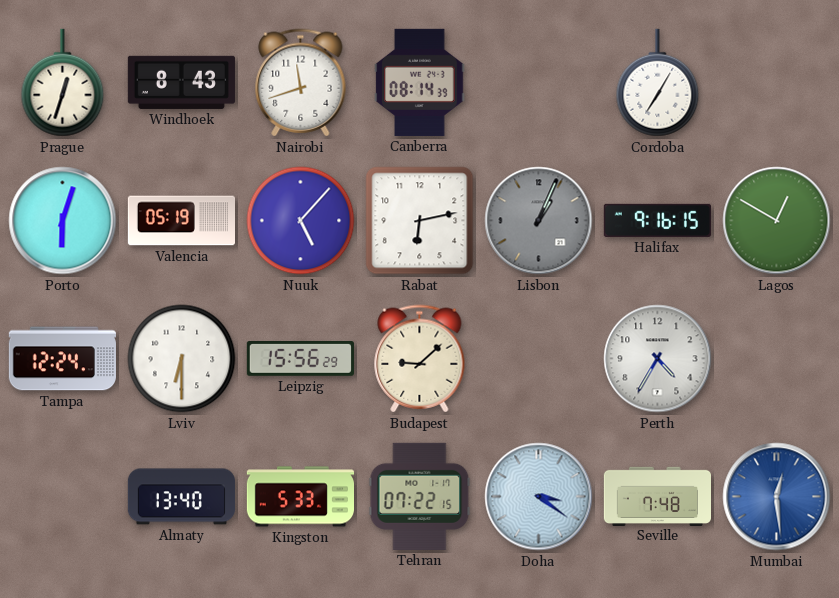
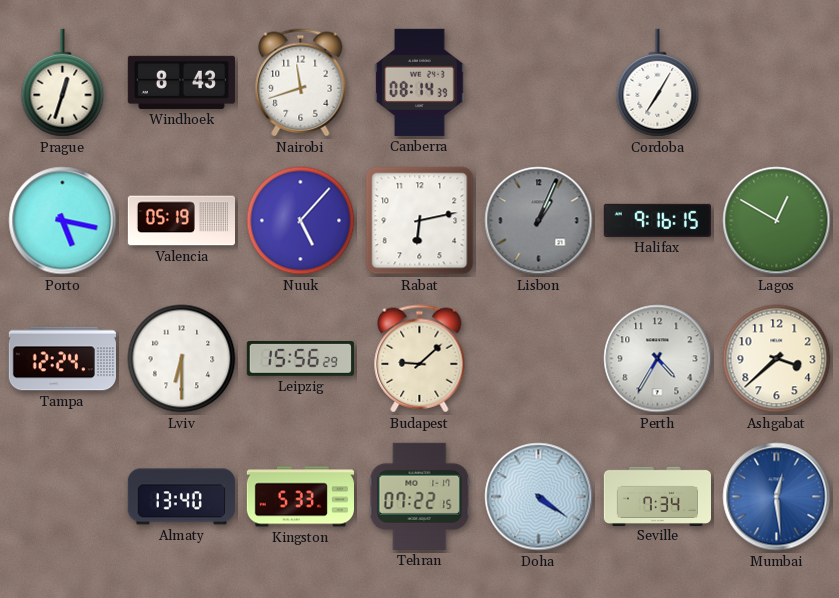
Porto: 6:03 -> 5:17
Ashgabat: none -> 3:38
Doha: 3:21 -> 4:21
Seville: 7:48 -> 7:34
